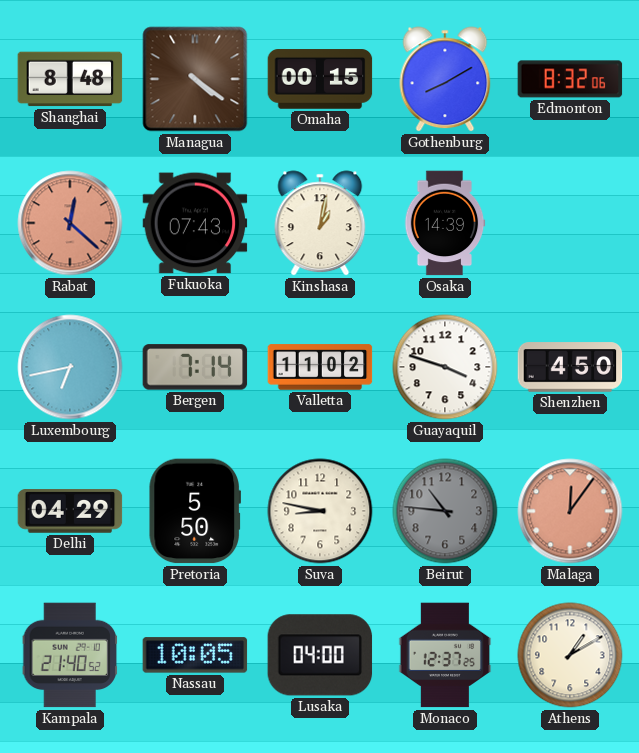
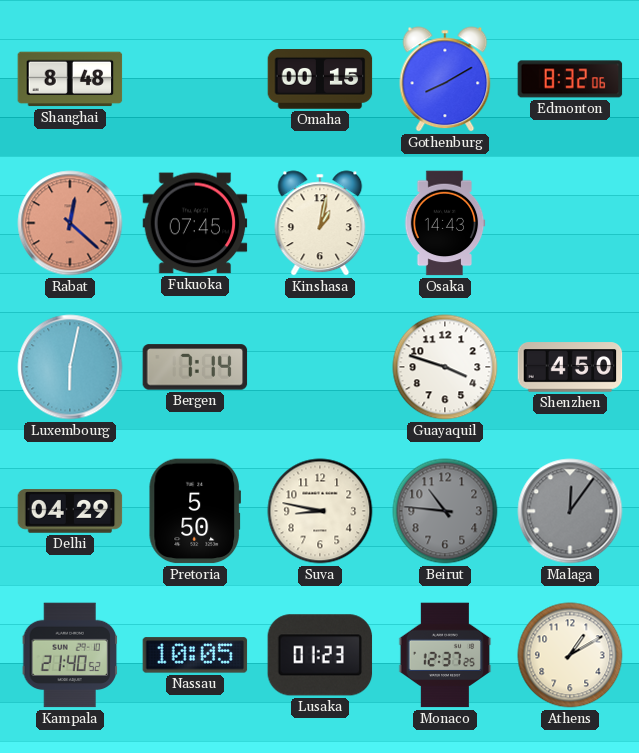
Managua: 4:21 -> none
Fukuoka: 07:43 -> 07:45
Osaka: 14:39 -> 14:43
Luxembourg: 6:43 -> 6:02
Valletta: 11:02 -> none
Malaga dial: salmon -> grey
Lusaka: 04:00 -> 01:23
